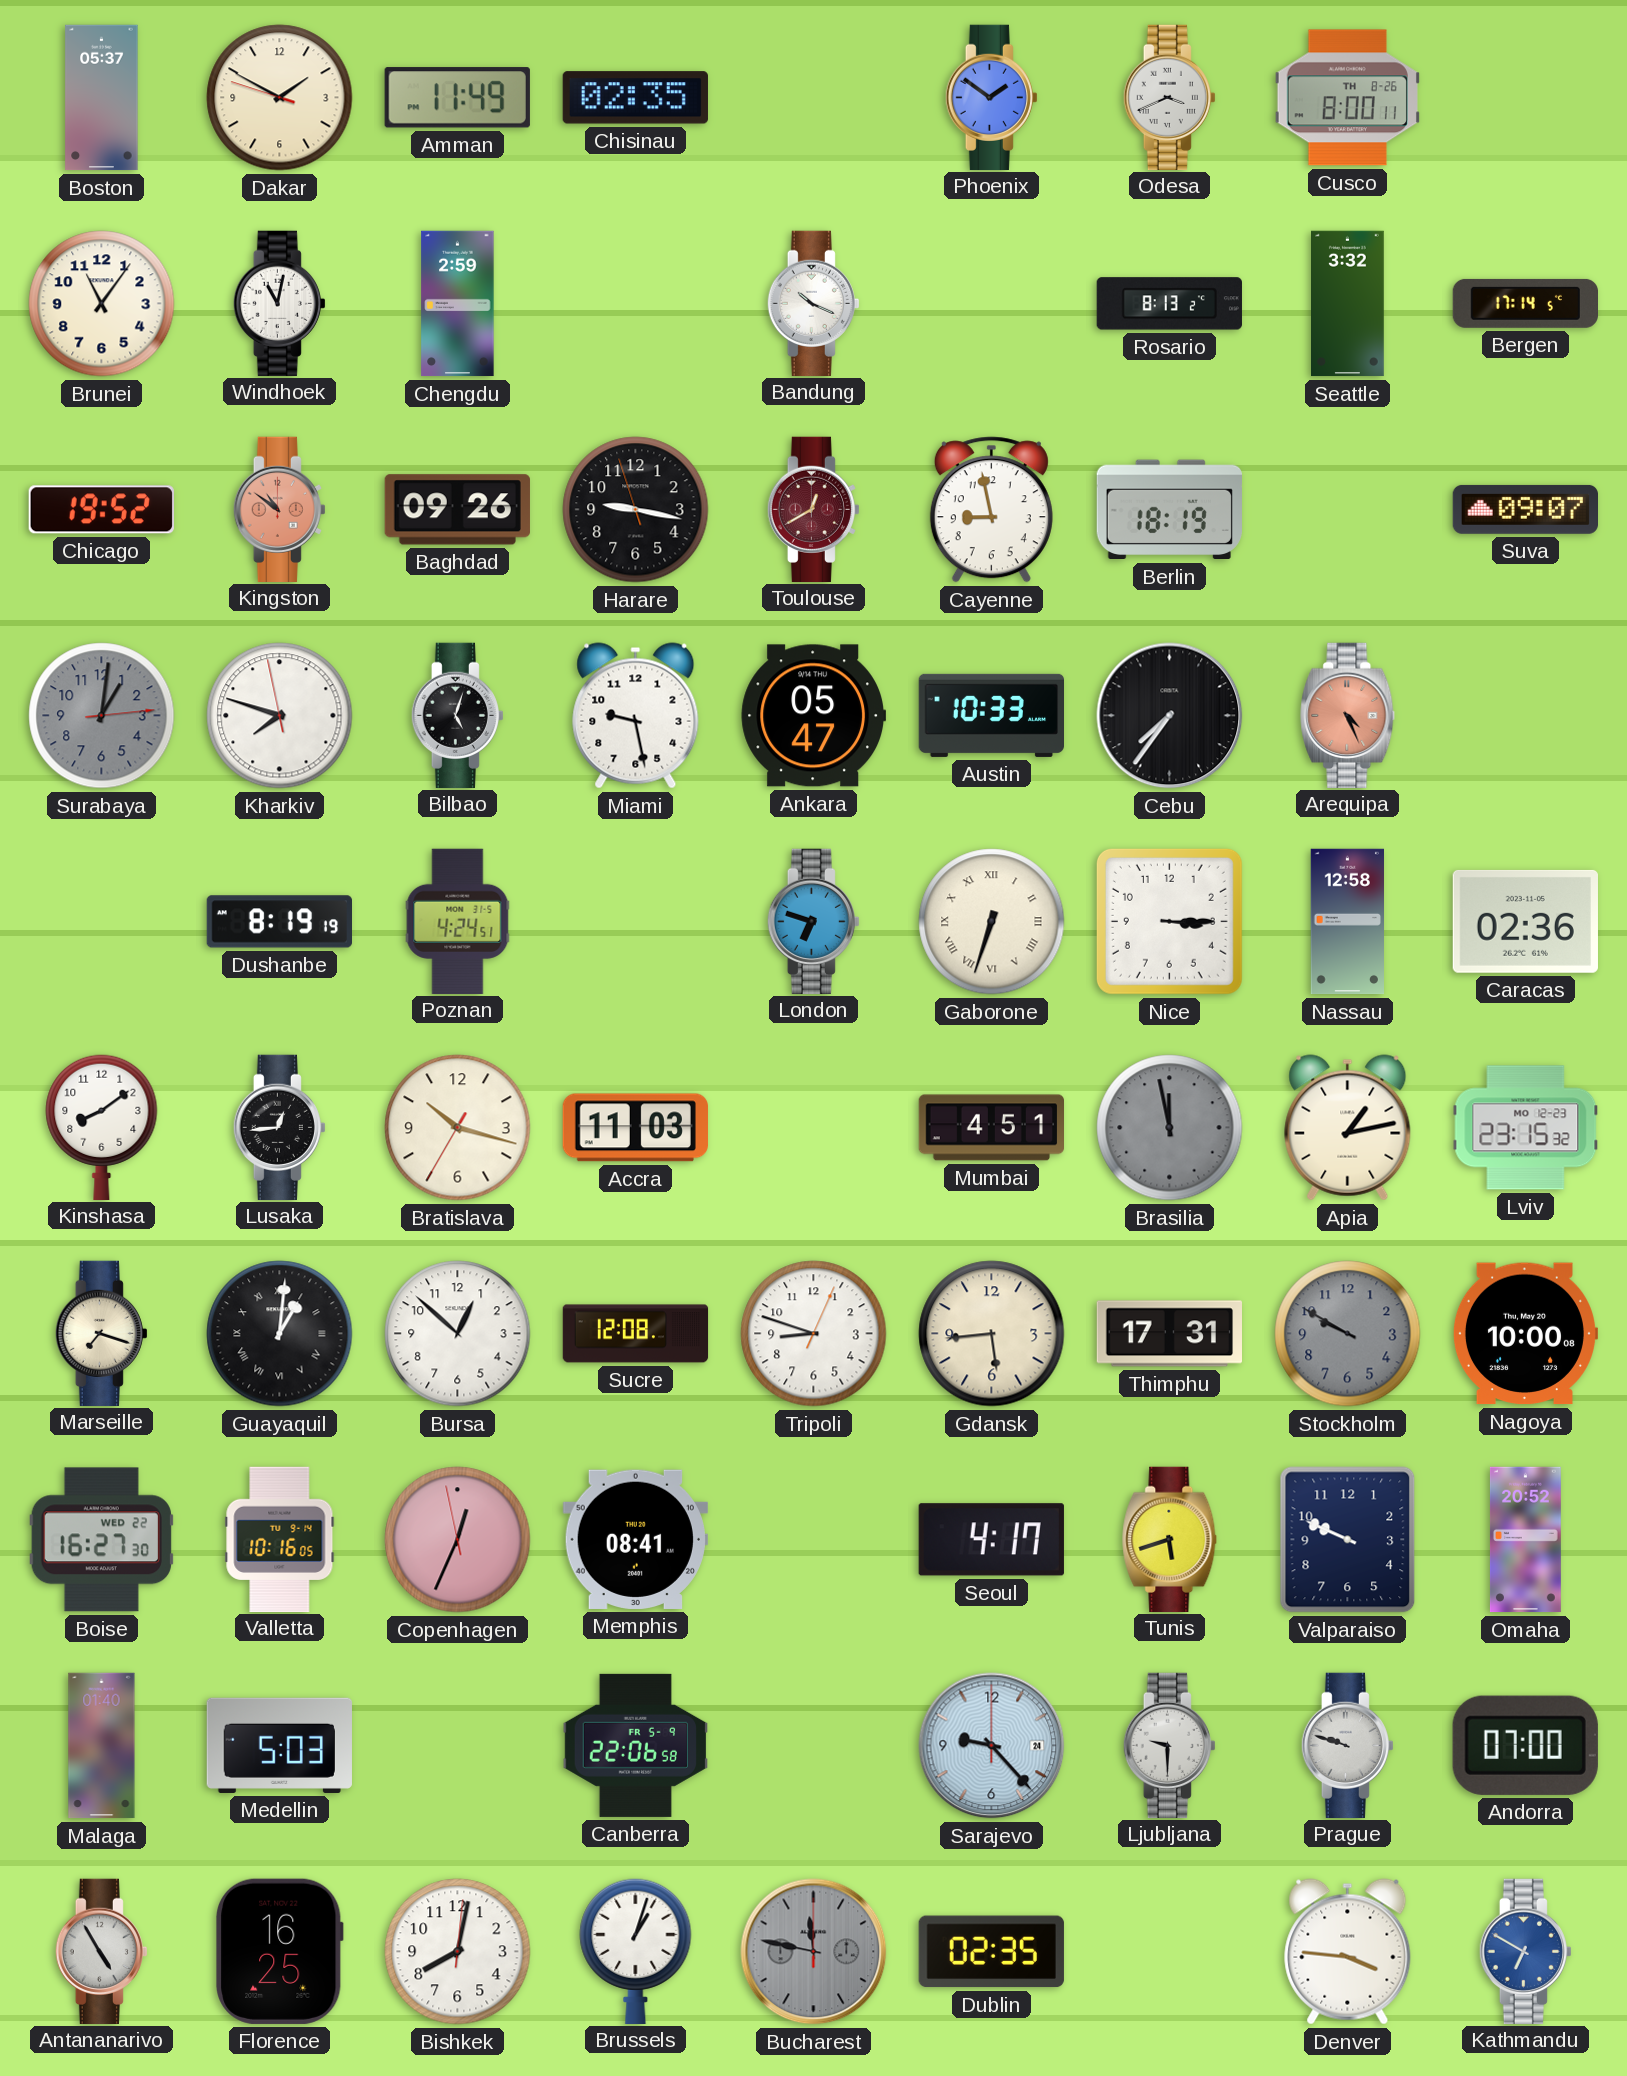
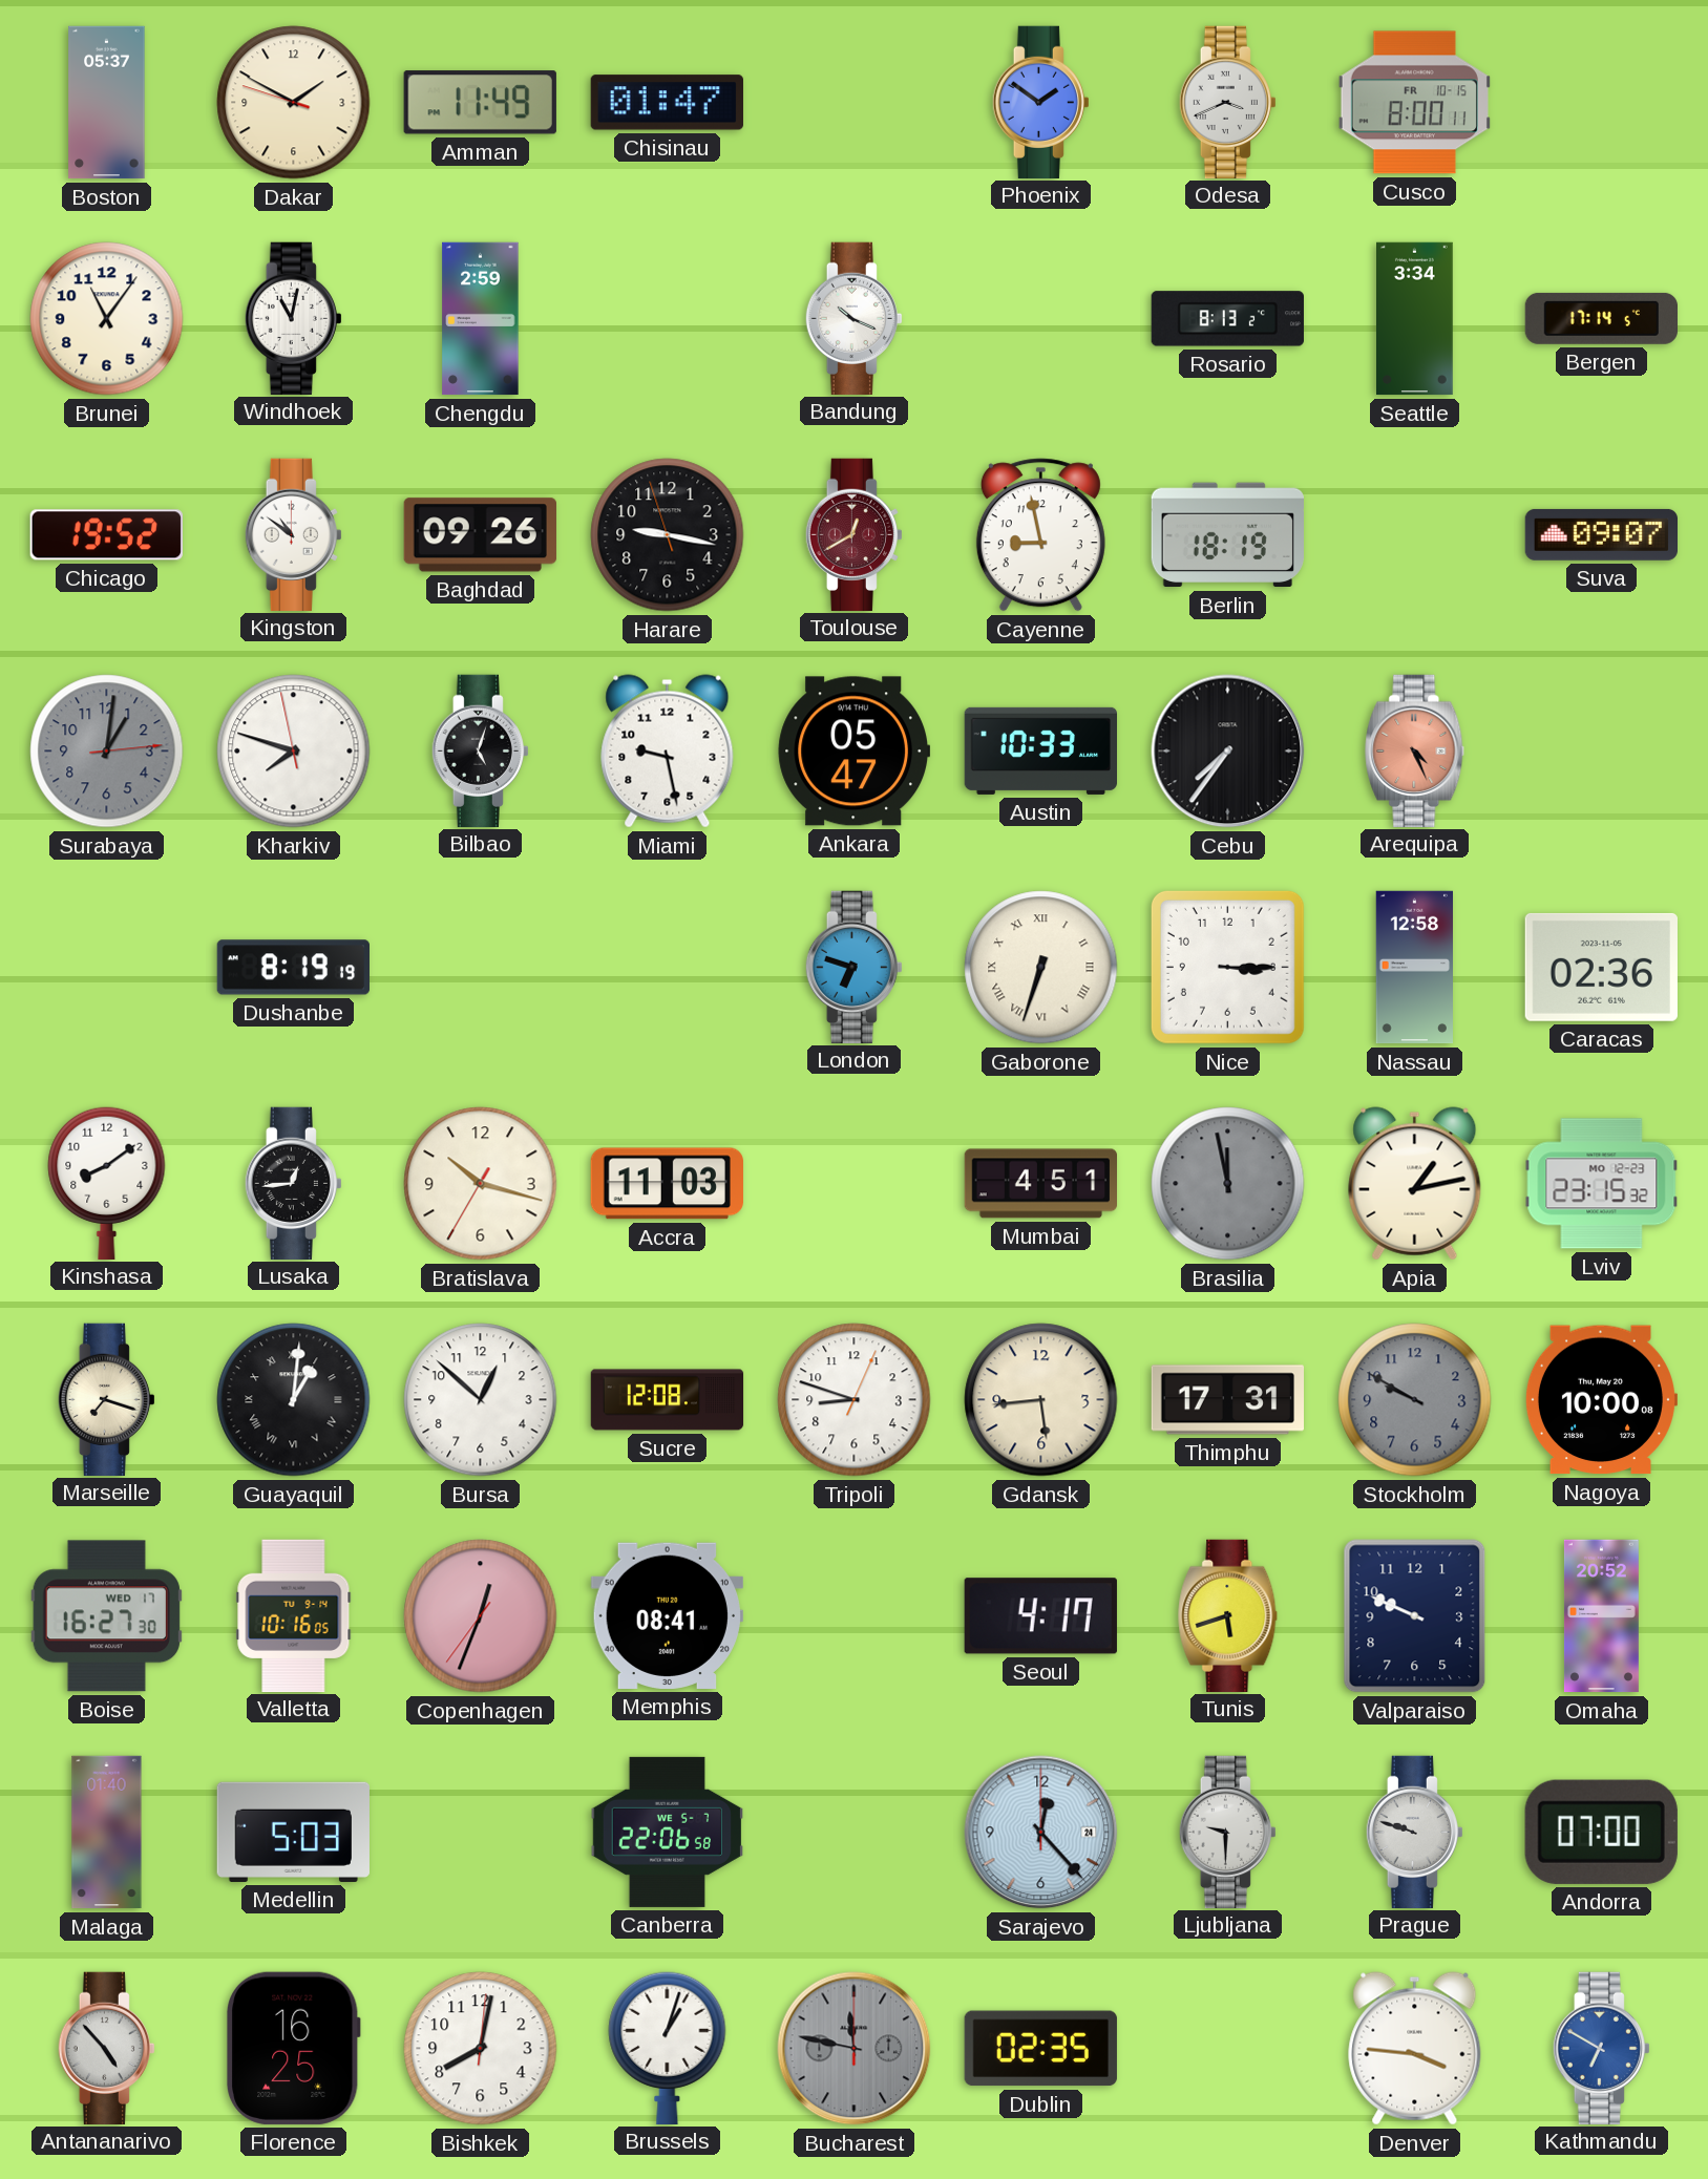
Chisinau: 02:35 -> 01:47
Cusco date: TH 8-26 -> FR 10-15
Seattle: 3:32 -> 3:34
Kingston dial: salmon -> white
Poznan: 4:24 -> none
Boise date: WED 22 -> WED 17
Copenhagen: 12:33:58 -> 12:33:36
Canberra date: FR 5-9 -> WE 5-7
Sarajevo: 9:23 -> 12:23
Antananarivo: 4:55 -> 4:53
